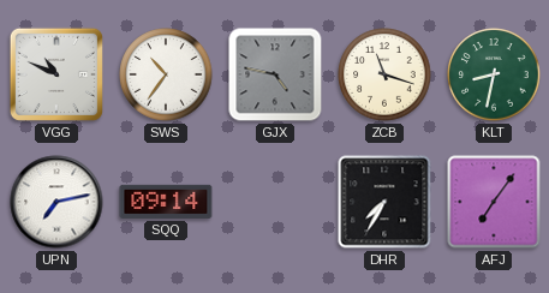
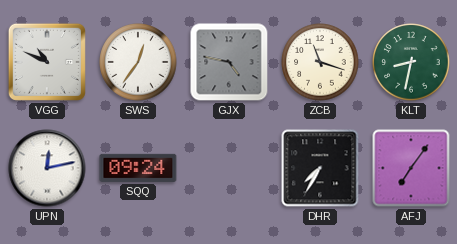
SWS: 10:36 -> 12:36
UPN: 7:13 -> 12:13
SQQ: 09:14 -> 09:24
